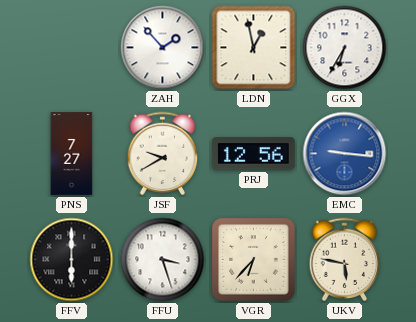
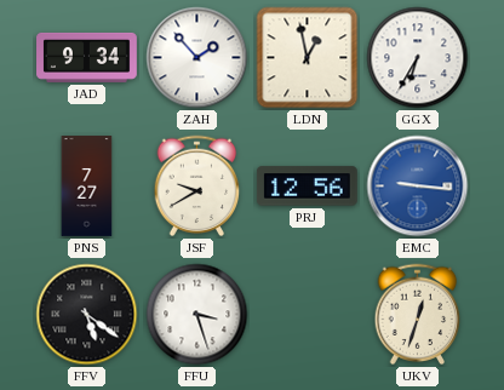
JAD: none -> 9:34
FFV: 6:00 -> 5:21
VGR: 6:37 -> none
UKV: 5:47 -> 12:33
